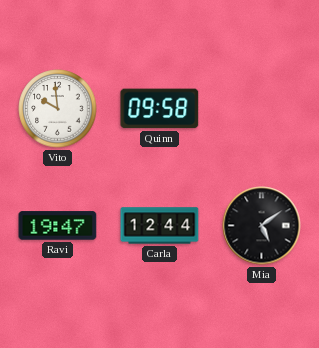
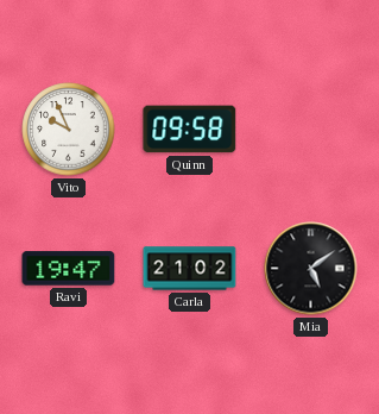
Vito: 9:59 -> 9:56
Carla: 12:44 -> 21:02
